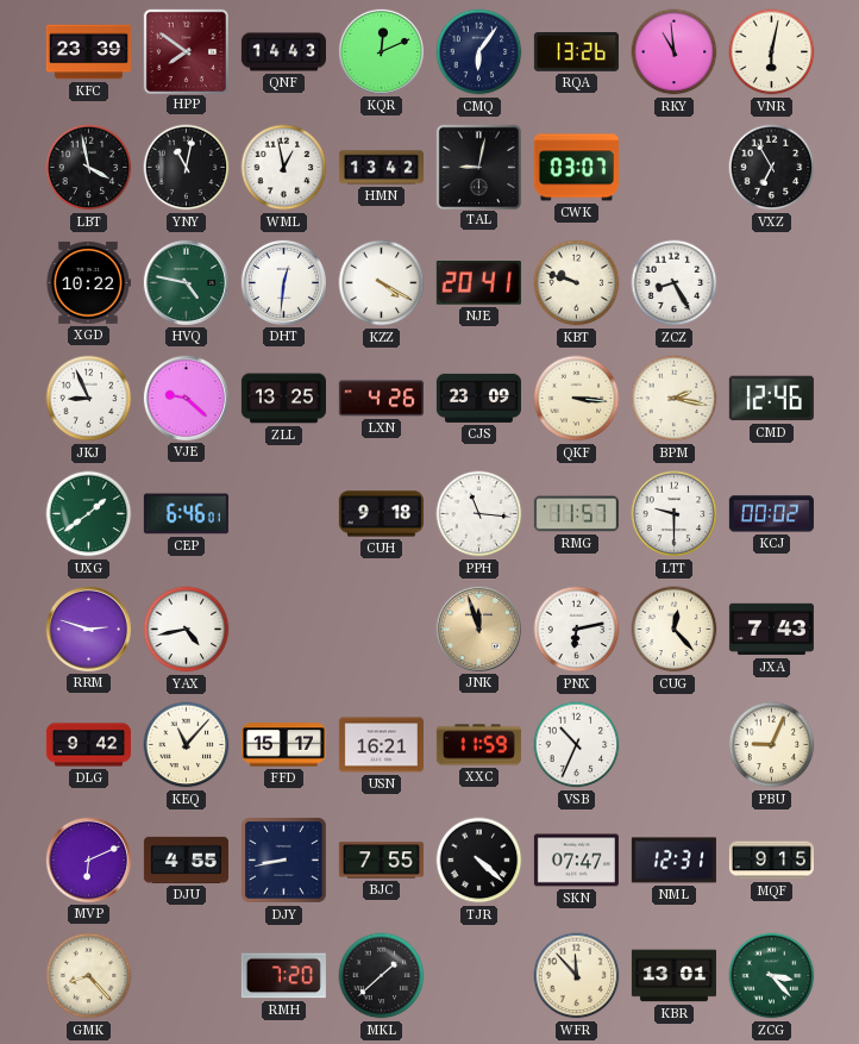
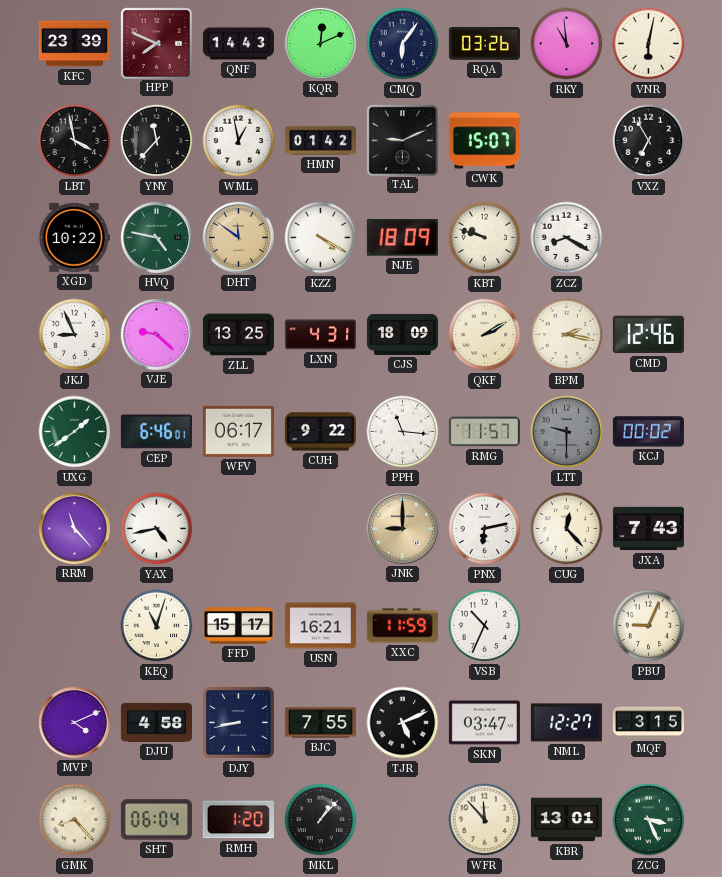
HPP: 7:51 -> 7:49
RQA: 13:26 -> 03:26
YNY: 11:02 -> 11:37
HMN: 13:42 -> 01:42
TAL: 9:02 -> 9:11
CWK: 03:07 -> 15:07
DHT: 12:31 -> 11:51
DHT dial: white -> champagne
NJE: 20:41 -> 18:09
ZCZ: 8:25 -> 8:20
LXN: 4:26 -> 4:31
CJS: 23:09 -> 18:09
QKF: 3:16 -> 2:10
WFV: none -> 06:17
CUH: 9:18 -> 9:22
LTT dial: white -> grey
RRM: 2:48 -> 11:23
JNK: 11:57 -> 9:00
DLG: 9:42 -> none
KEQ: 11:07 -> 11:03
MVP: 6:11 -> 4:11
DJU: 4:55 -> 4:58
TJR: 4:22 -> 5:11
SKN: 07:47 -> 03:47
NML: 12:31 -> 12:27
MQF: 9:15 -> 3:15
SHT: none -> 06:04
RMH: 7:20 -> 1:20
MKL: 1:38 -> 1:07
ZCG: 3:23 -> 3:26
